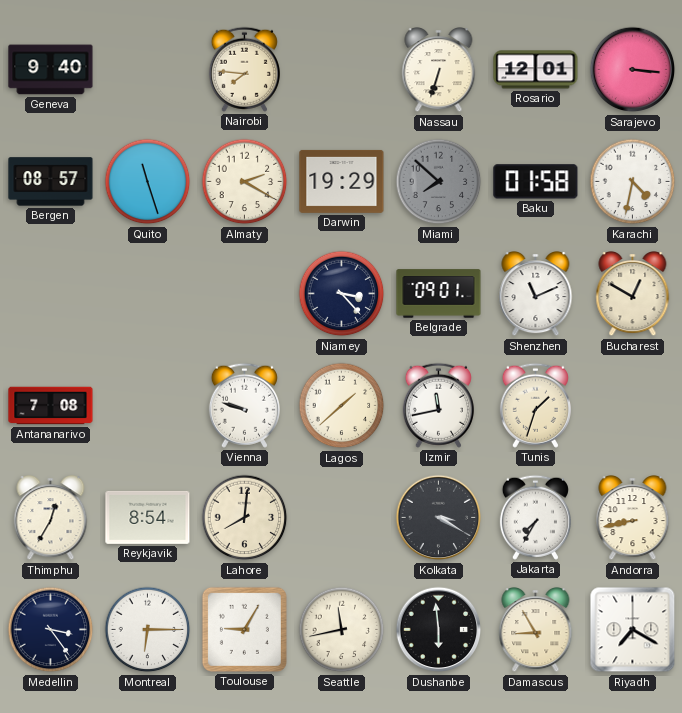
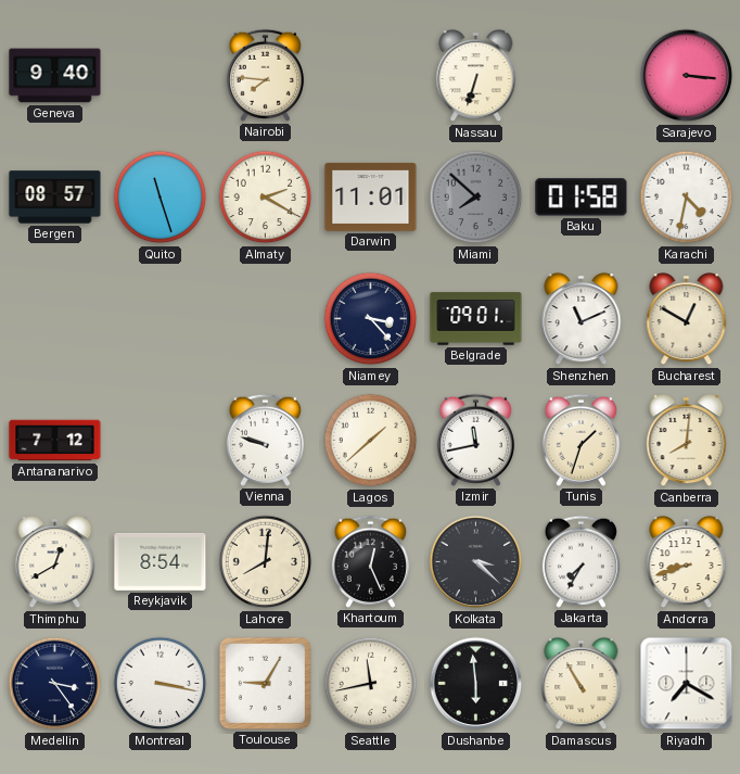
Rosario: 12:01 -> none
Darwin: 19:29 -> 11:01
Antananarivo: 7:08 -> 7:12
Canberra: none -> 8:01
Thimphu: 12:35 -> 12:40
Khartoum: none -> 12:26
Kolkata: 3:20 -> 3:22
Andorra: 8:43 -> 8:42
Montreal: 6:15 -> 3:17
Damascus: 8:55 -> 10:55
